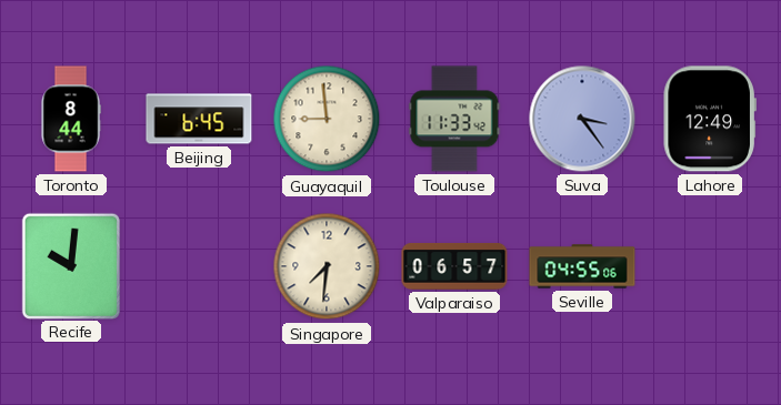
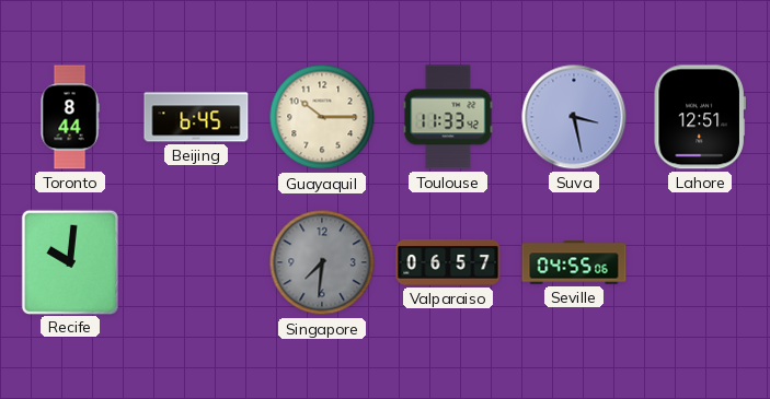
Guayaquil: 8:59 -> 10:15
Suva: 3:24 -> 3:28
Lahore: 12:49 -> 12:51
Singapore dial: cream -> grey
